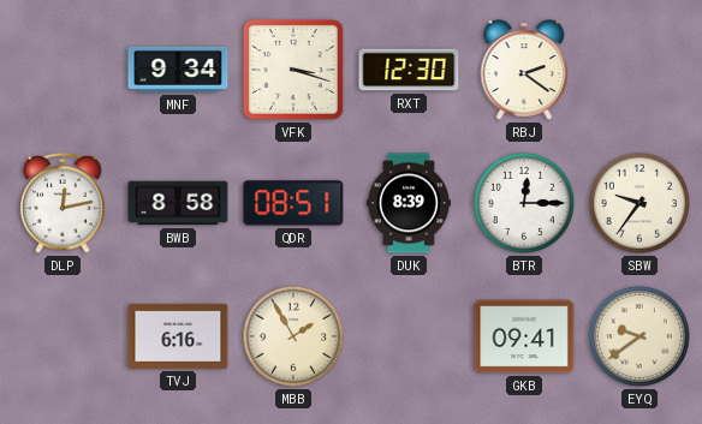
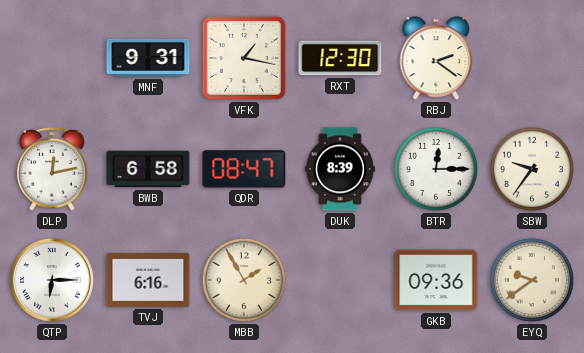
MNF: 9:34 -> 9:31
VFK: 3:18 -> 1:17
BWB: 8:58 -> 6:58
QDR: 08:51 -> 08:47
QTP: none -> 6:15
GKB: 09:41 -> 09:36
